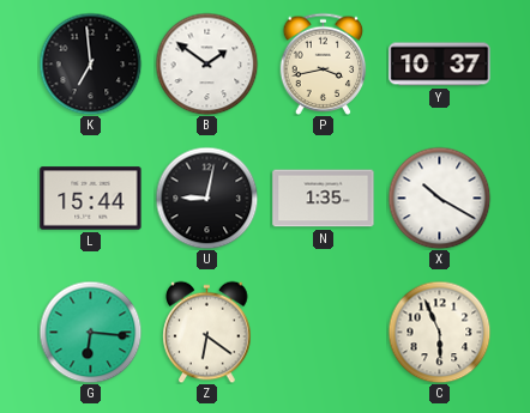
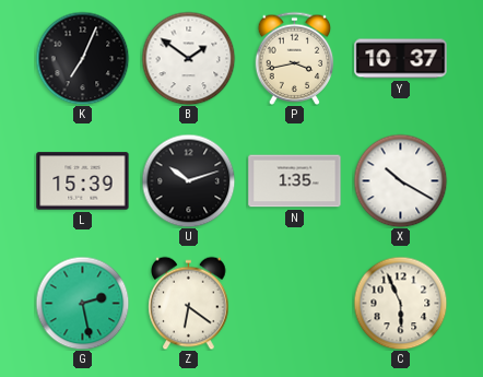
K: 6:59 -> 7:04
L: 15:44 -> 15:39
U: 9:02 -> 10:12
G: 6:16 -> 2:28
